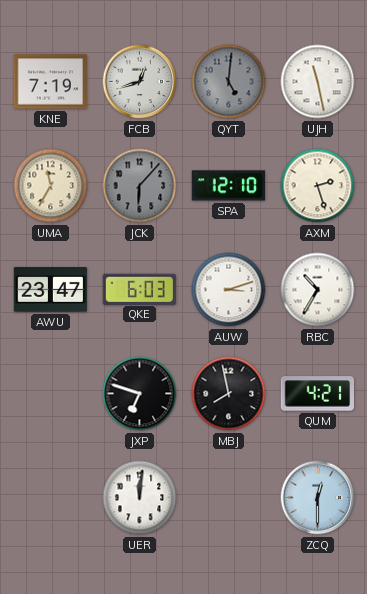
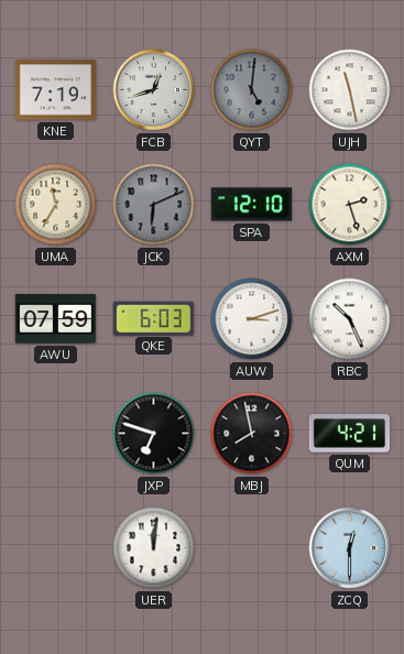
JCK: 6:07 -> 6:11
AWU: 23:47 -> 07:59
RBC: 10:35 -> 10:26
